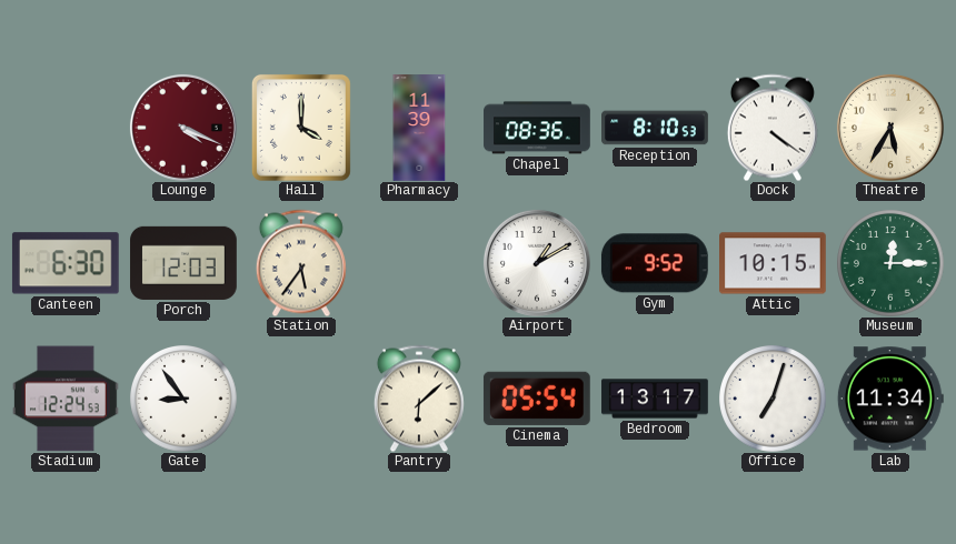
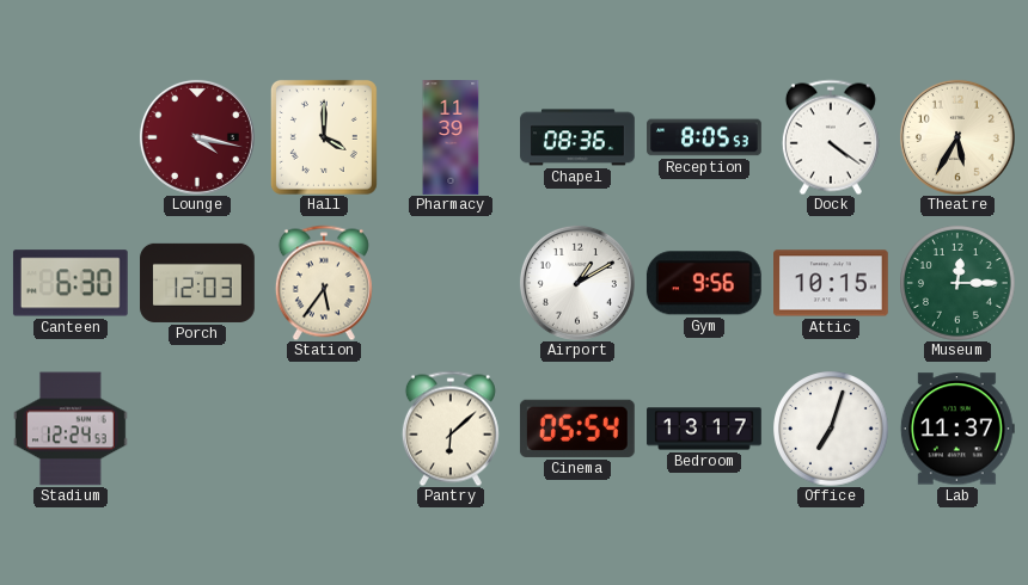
Lounge: 4:19 -> 4:17
Reception: 8:10 -> 8:05
Gym: 9:52 -> 9:56
Gate: 8:54 -> none
Lab: 11:34 -> 11:37
